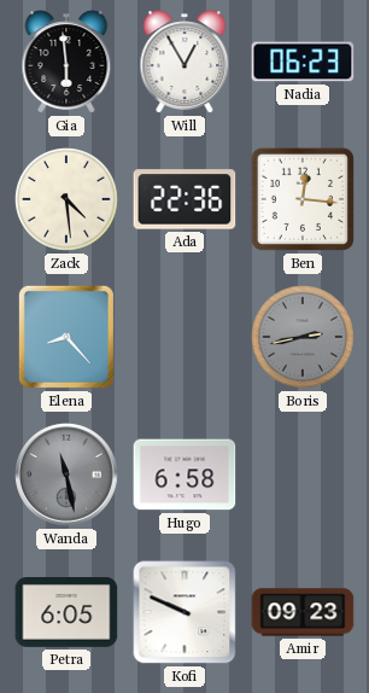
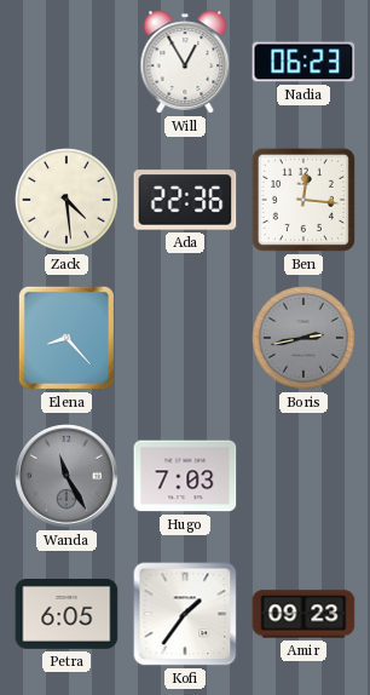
Gia: 5:59 -> none
Wanda: 11:28 -> 11:25
Hugo: 6:58 -> 7:03
Kofi: 9:49 -> 1:36
